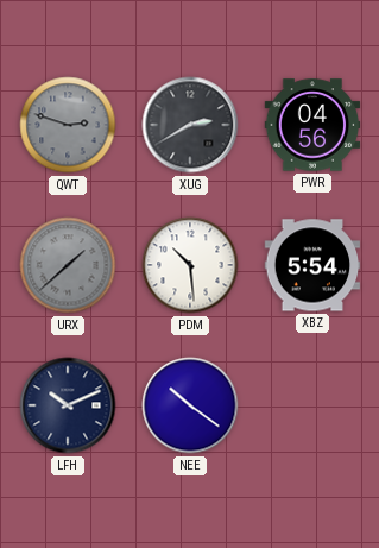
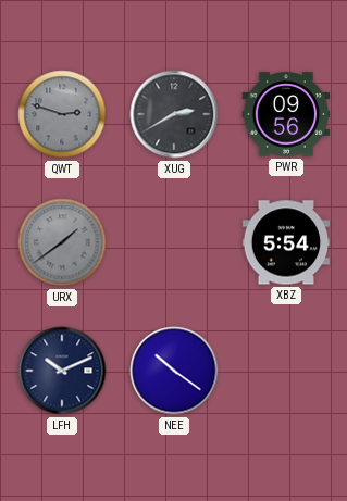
PWR: 04:56 -> 09:56
URX: 1:38 -> 1:39
PDM: 10:29 -> none
